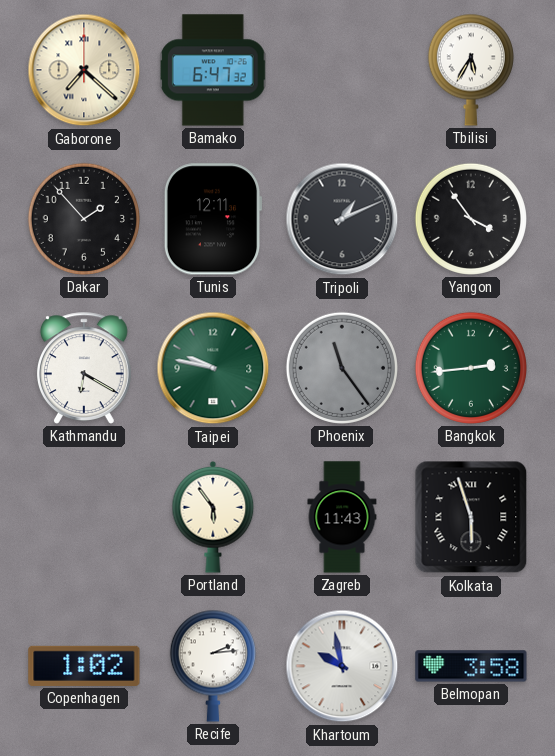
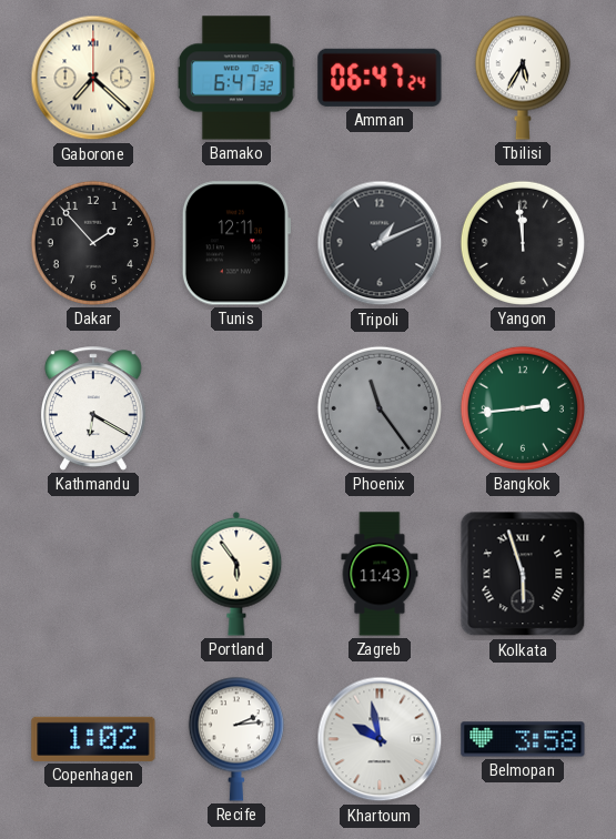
Amman: none -> 06:47
Yangon: 3:54 -> 11:59
Taipei: 9:47 -> none
